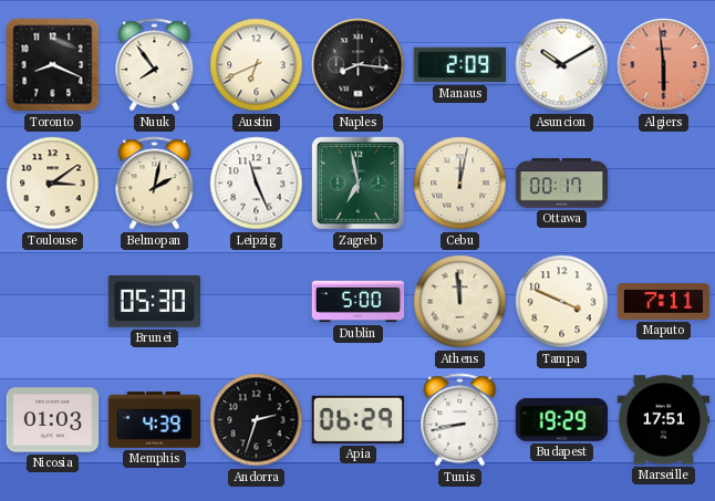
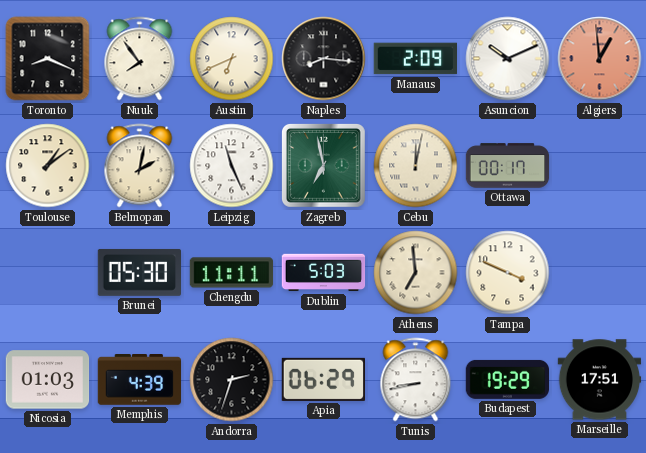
Asuncion: 10:10 -> 10:11
Algiers: 5:59 -> 12:59
Toulouse: 3:09 -> 1:09
Chengdu: none -> 11:11
Dublin: 5:00 -> 5:03
Athens: 11:59 -> 6:59
Maputo: 7:11 -> none
